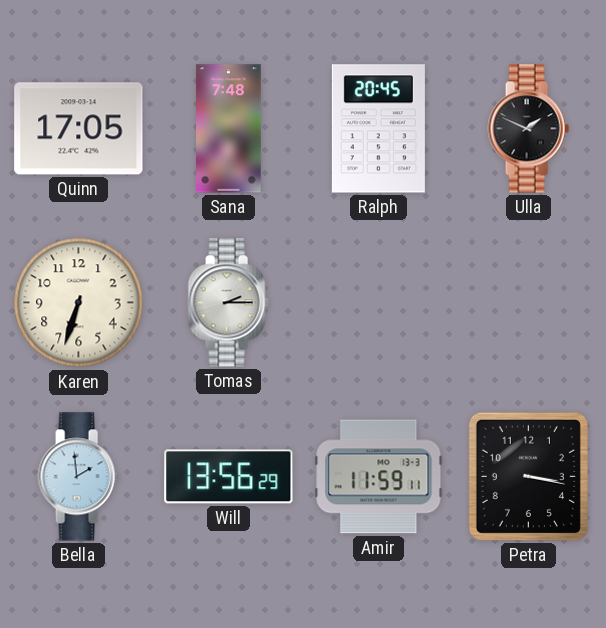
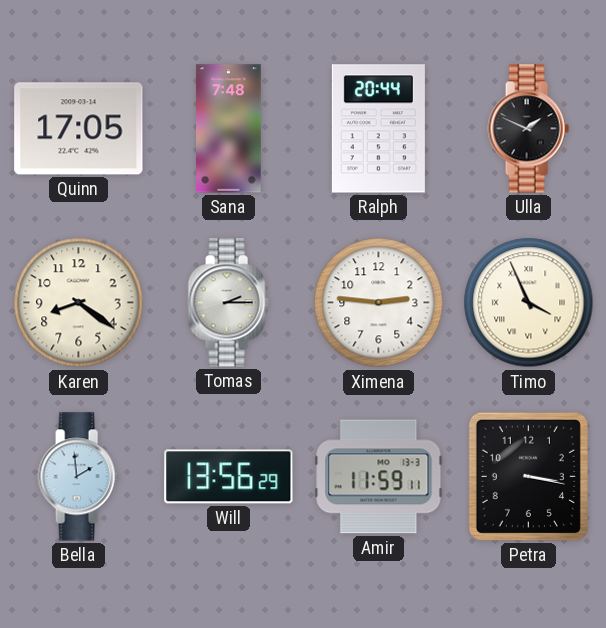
Ralph: 20:45 -> 20:44
Karen: 6:33 -> 8:21
Ximena: none -> 2:46
Timo: none -> 3:56
